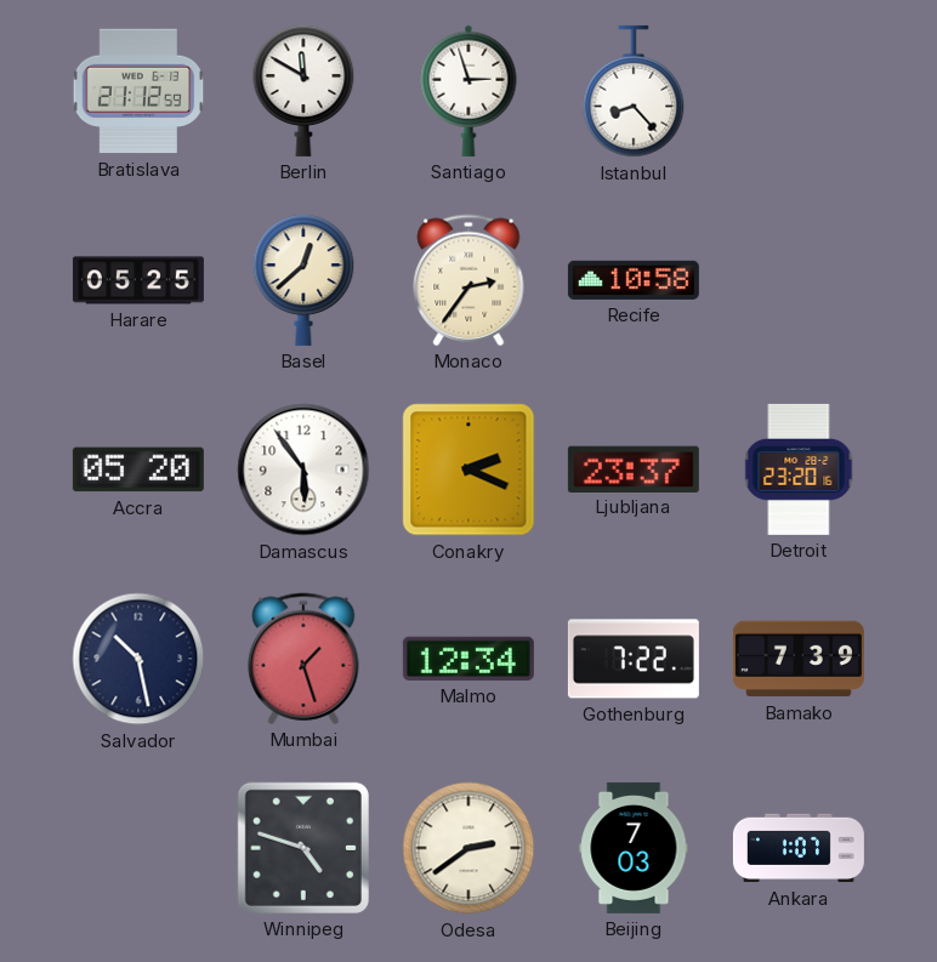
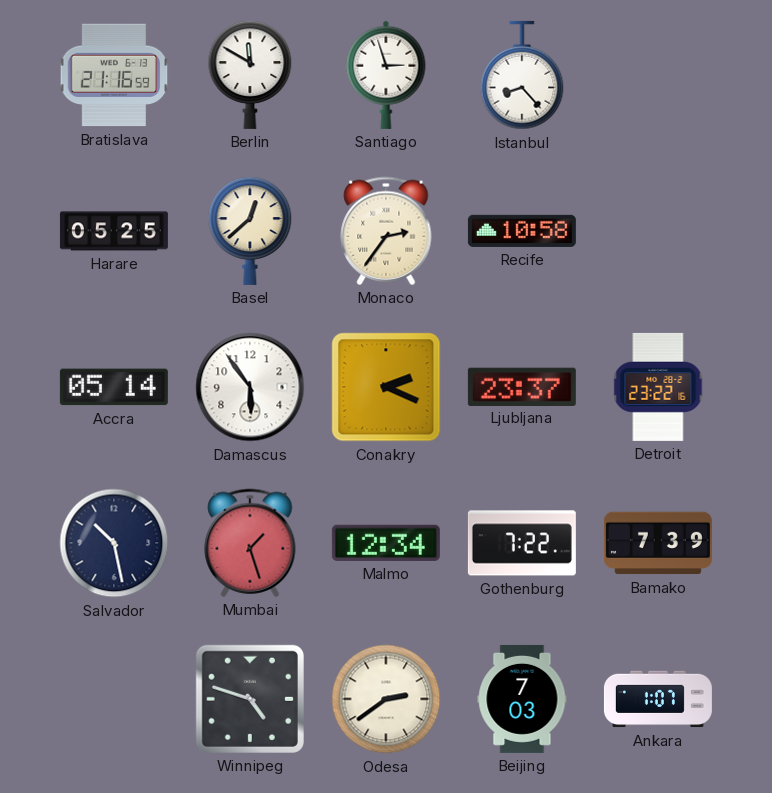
Bratislava: 21:12 -> 21:16
Accra: 05:20 -> 05:14
Detroit: 23:20 -> 23:22
